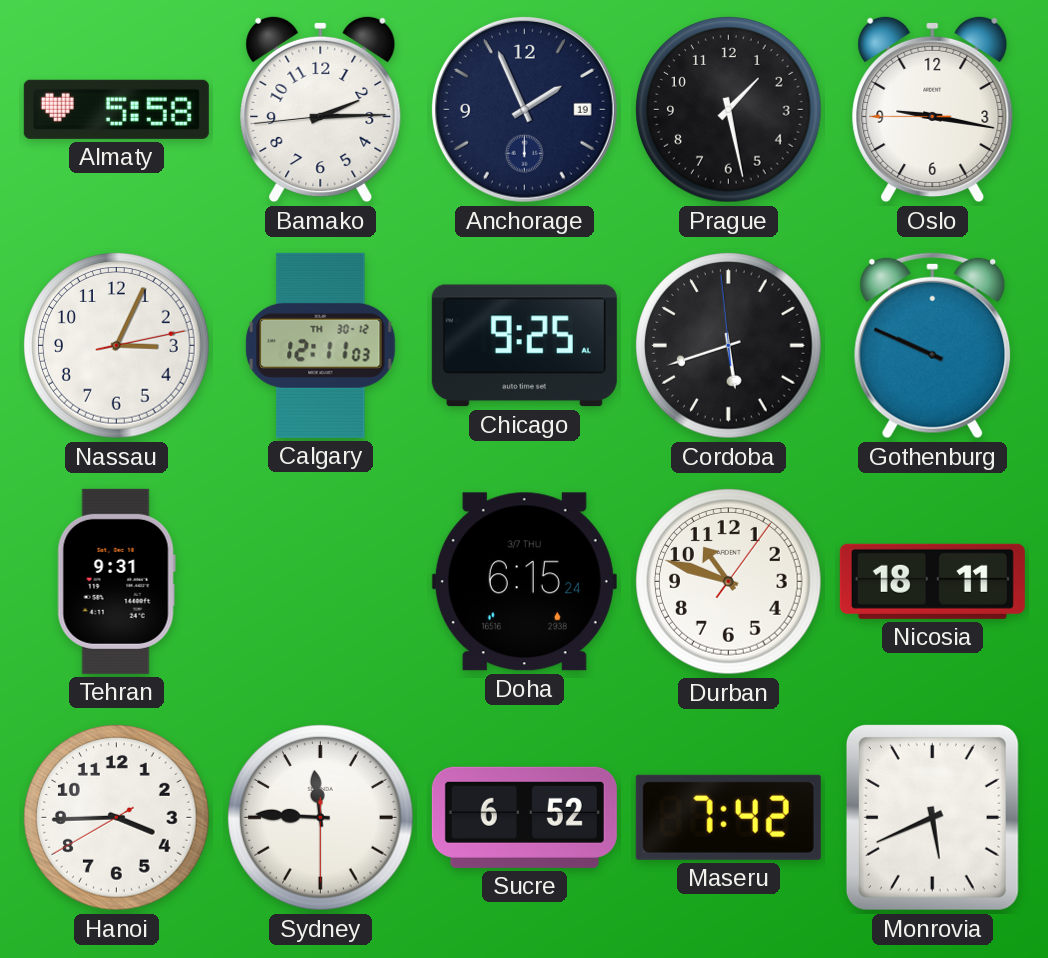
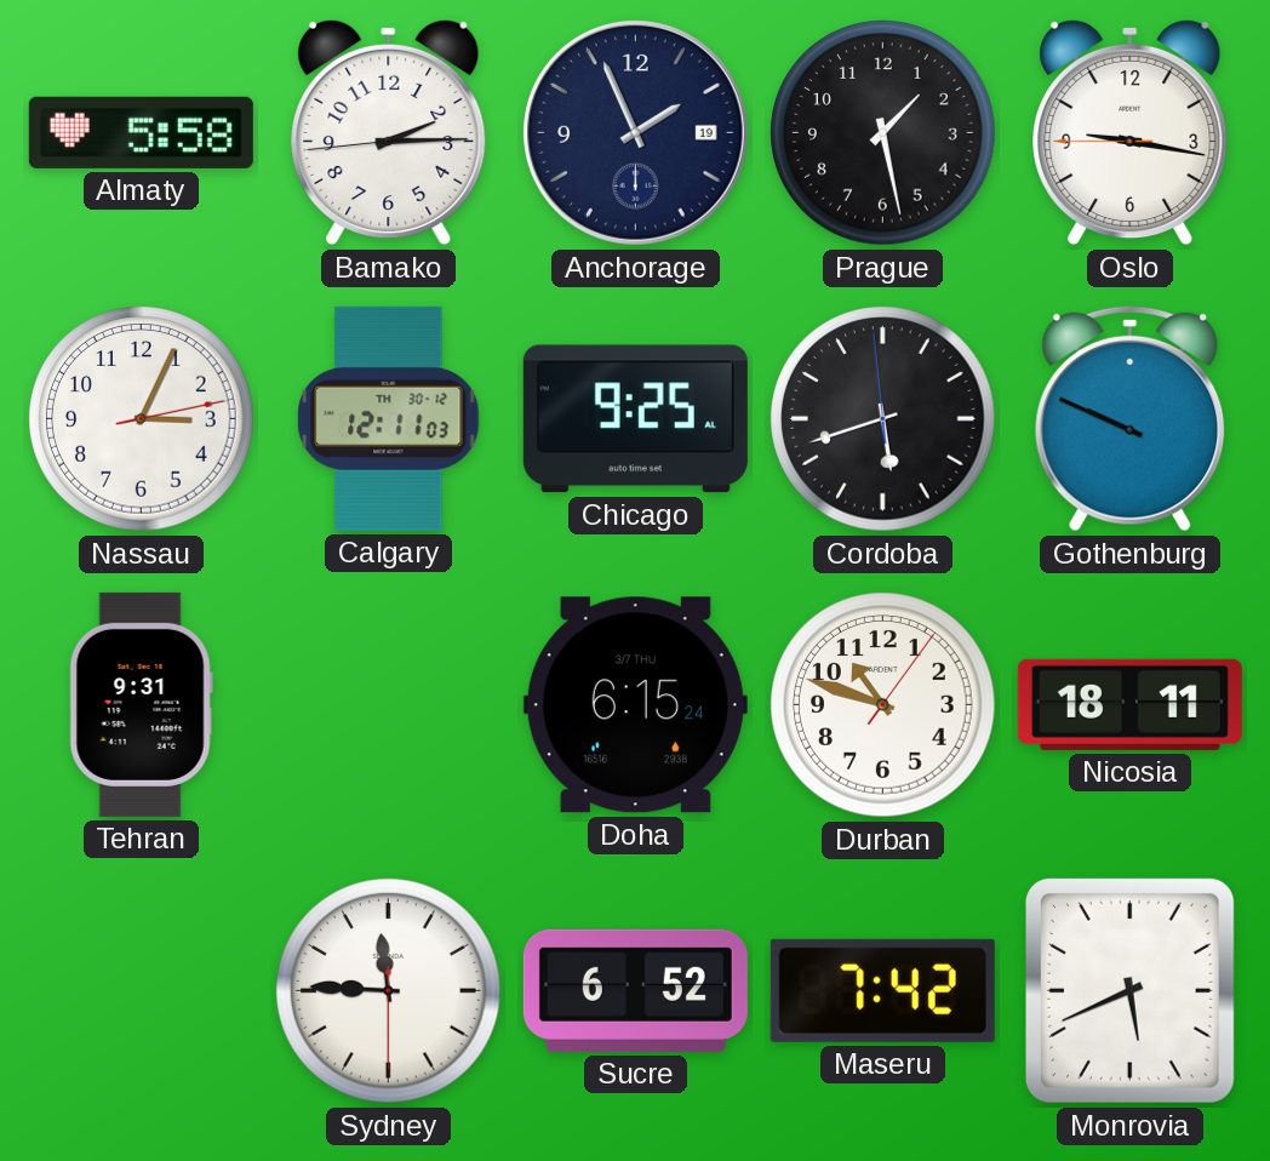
Hanoi: 3:44 -> none
